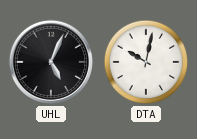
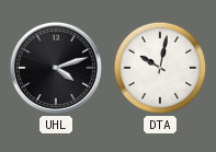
UHL: 5:04 -> 4:12
